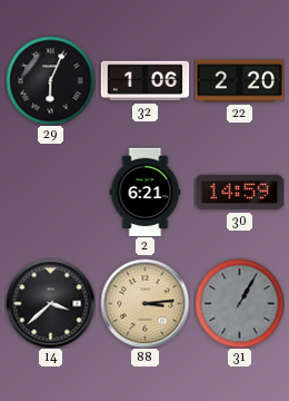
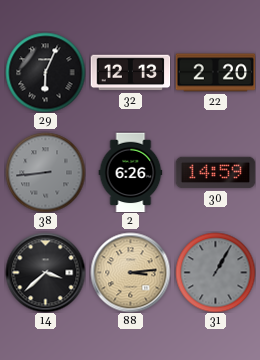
32: 1:06 -> 12:13
38: none -> 8:44
2: 6:21 -> 6:26
